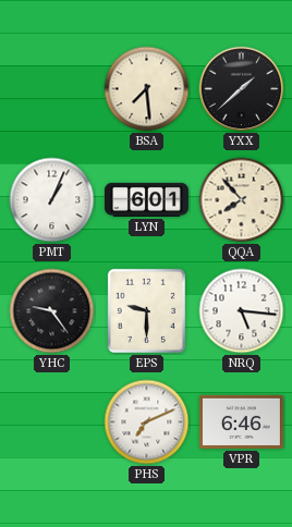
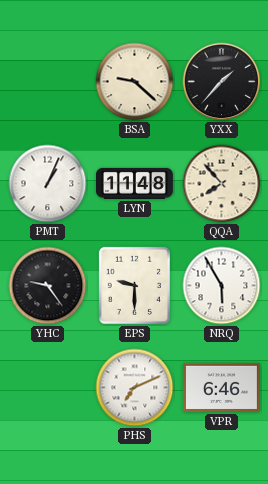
BSA: 7:29 -> 9:22
YXX: 1:38 -> 1:37
LYN: 6:01 -> 11:48
NRQ: 5:16 -> 5:55
